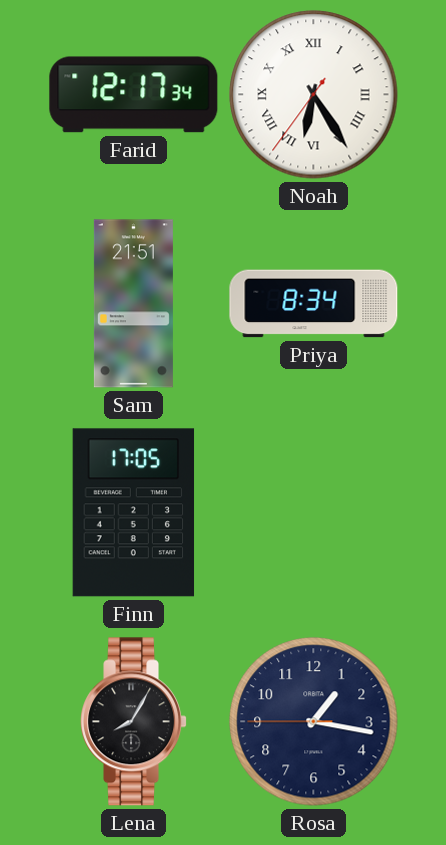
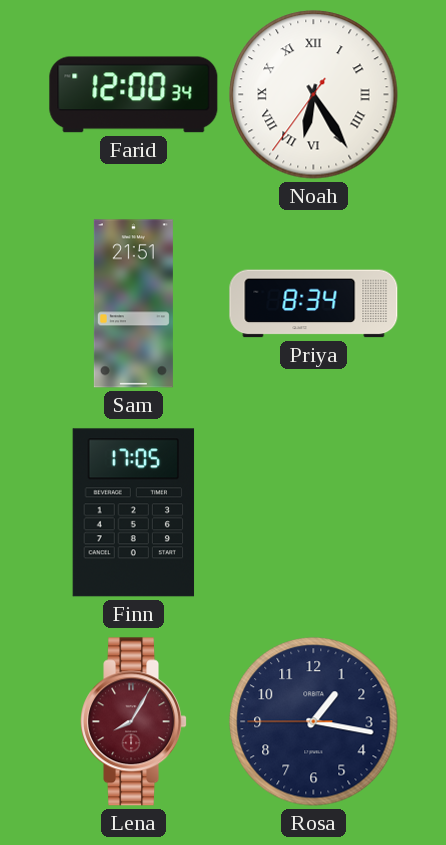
Farid: 12:17 -> 12:00
Lena dial: black -> burgundy
